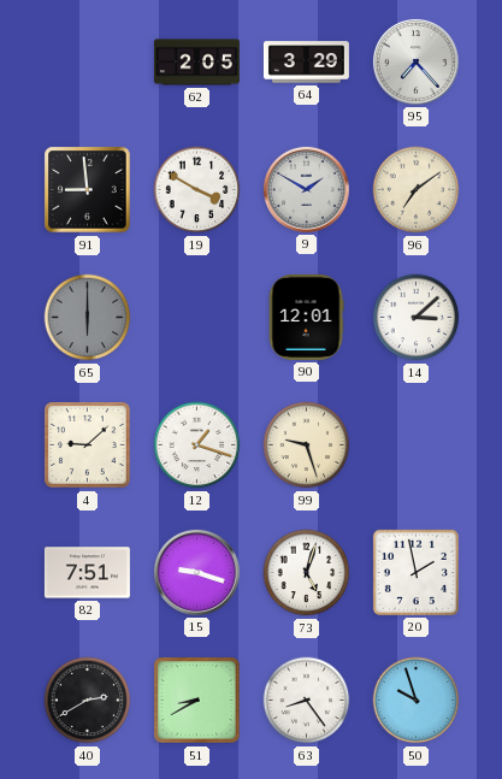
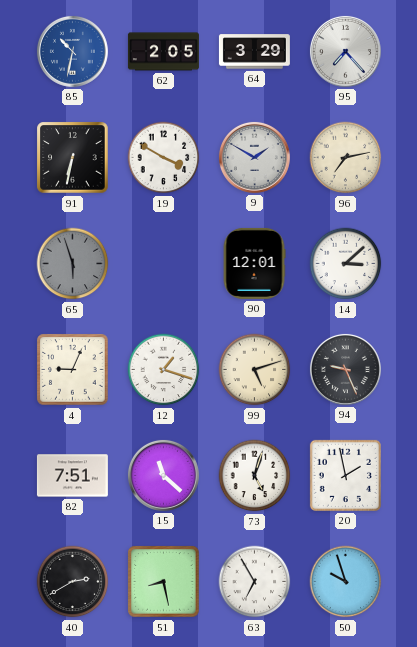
85: none -> 10:32
91: 8:59 -> 6:32
96: 7:09 -> 7:13
65: 6:00 -> 5:57
4: 9:08 -> 9:04
99: 9:27 -> 5:12
94: none -> 9:26
15: 9:18 -> 11:22
51: 8:40 -> 8:28
63: 8:24 -> 6:55
